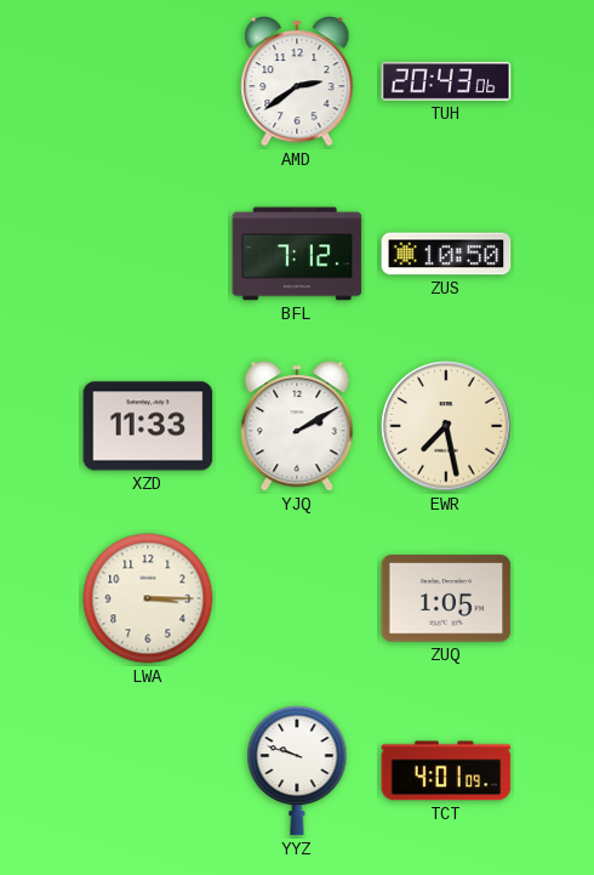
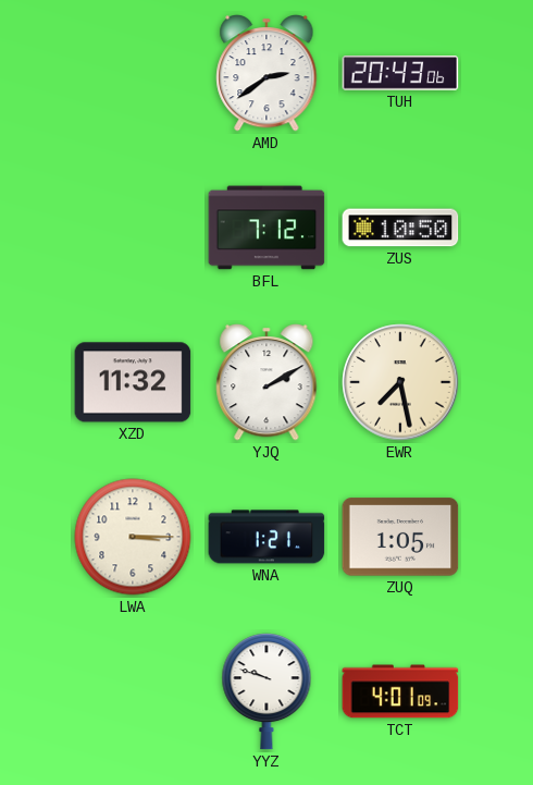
XZD: 11:33 -> 11:32
WNA: none -> 1:21
